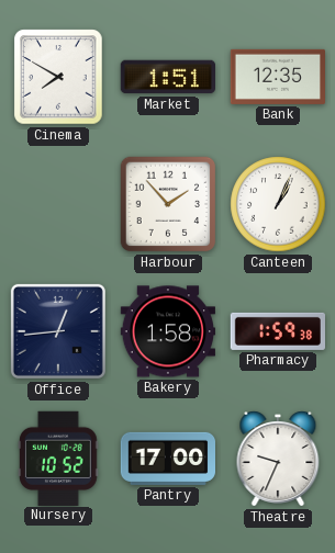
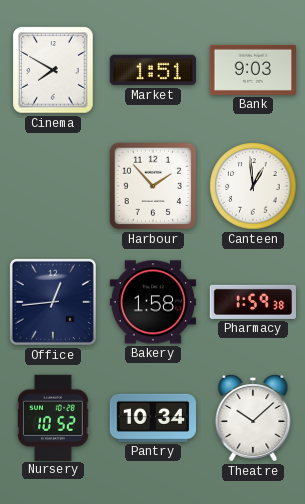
Bank: 12:35 -> 9:03
Canteen: 1:04 -> 12:59
Pantry: 17:00 -> 10:34
Theatre: 9:34 -> 10:08
